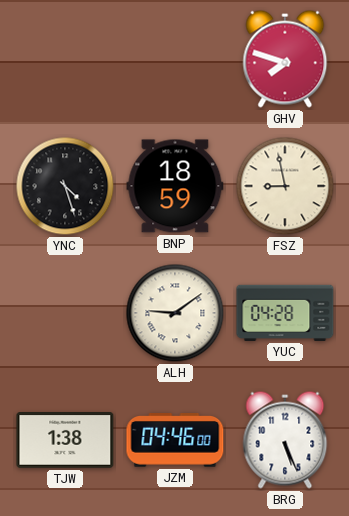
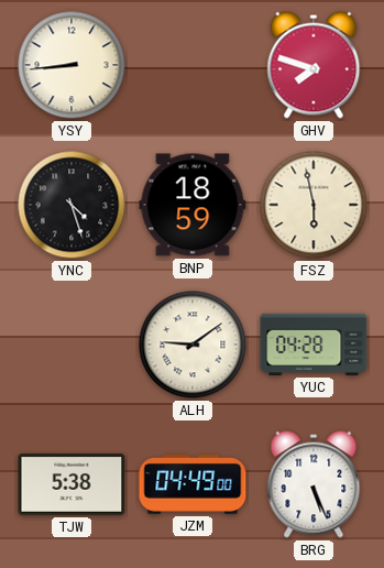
YSY: none -> 8:44
FSZ: 8:58 -> 5:58
TJW: 1:38 -> 5:38
JZM: 04:46 -> 04:49
